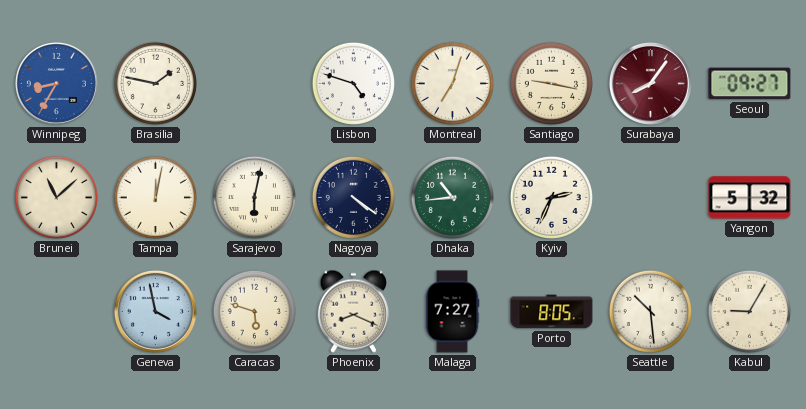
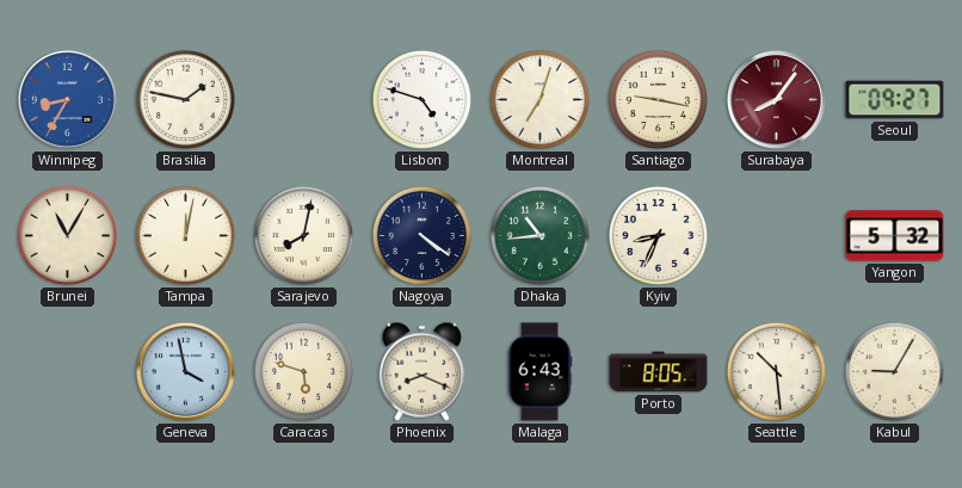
Brunei: 11:08 -> 11:05
Sarajevo: 6:02 -> 8:02
Kyiv: 2:34 -> 8:34
Malaga: 7:27 -> 6:43
